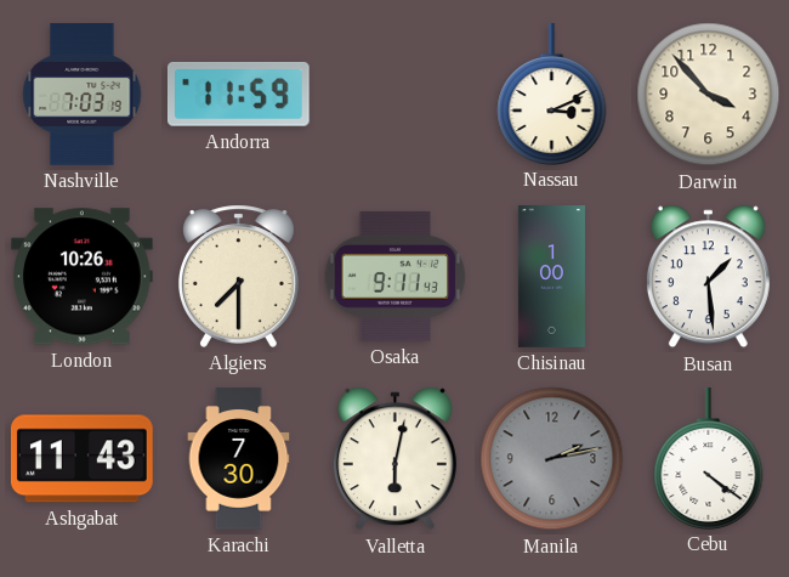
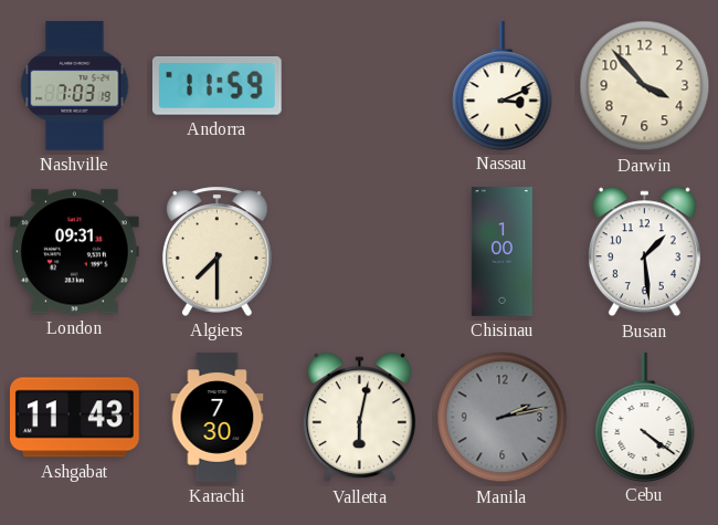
London: 10:26 -> 09:31
Osaka: 9:11 -> none
